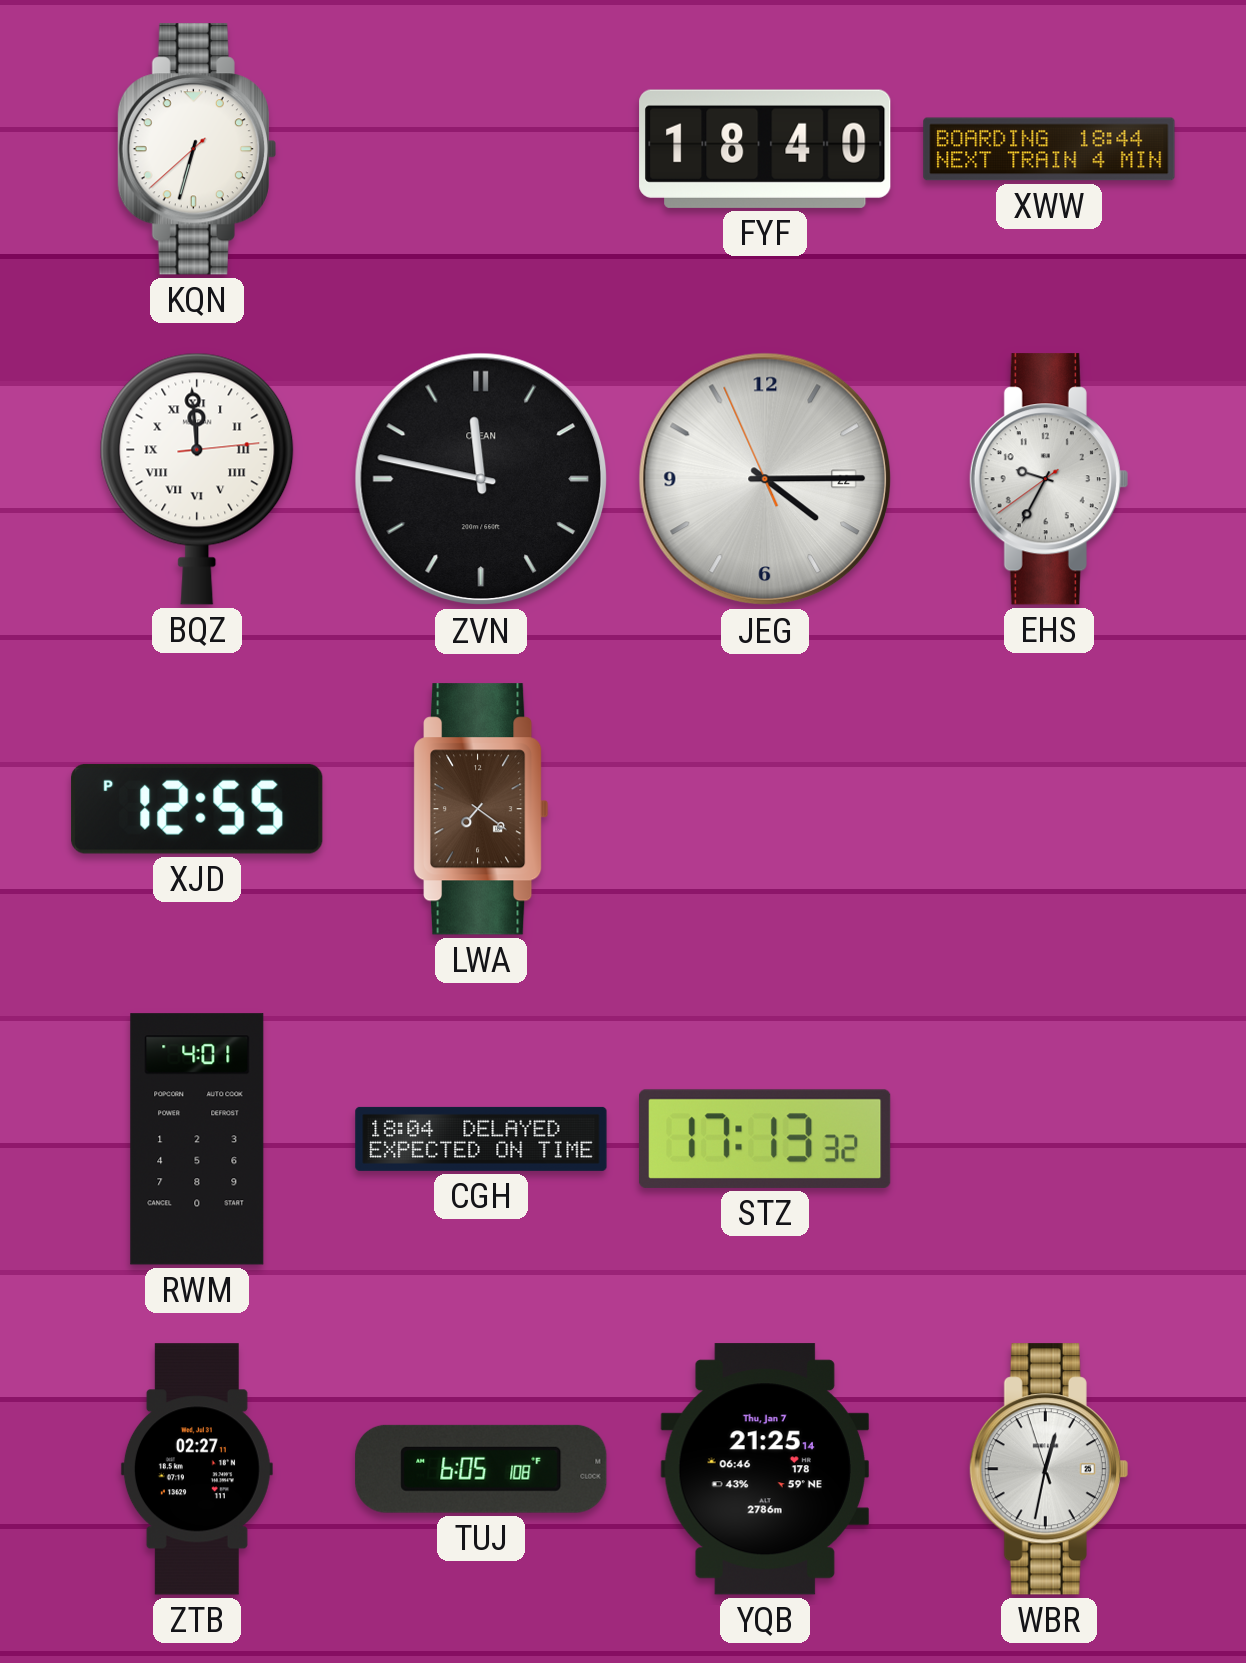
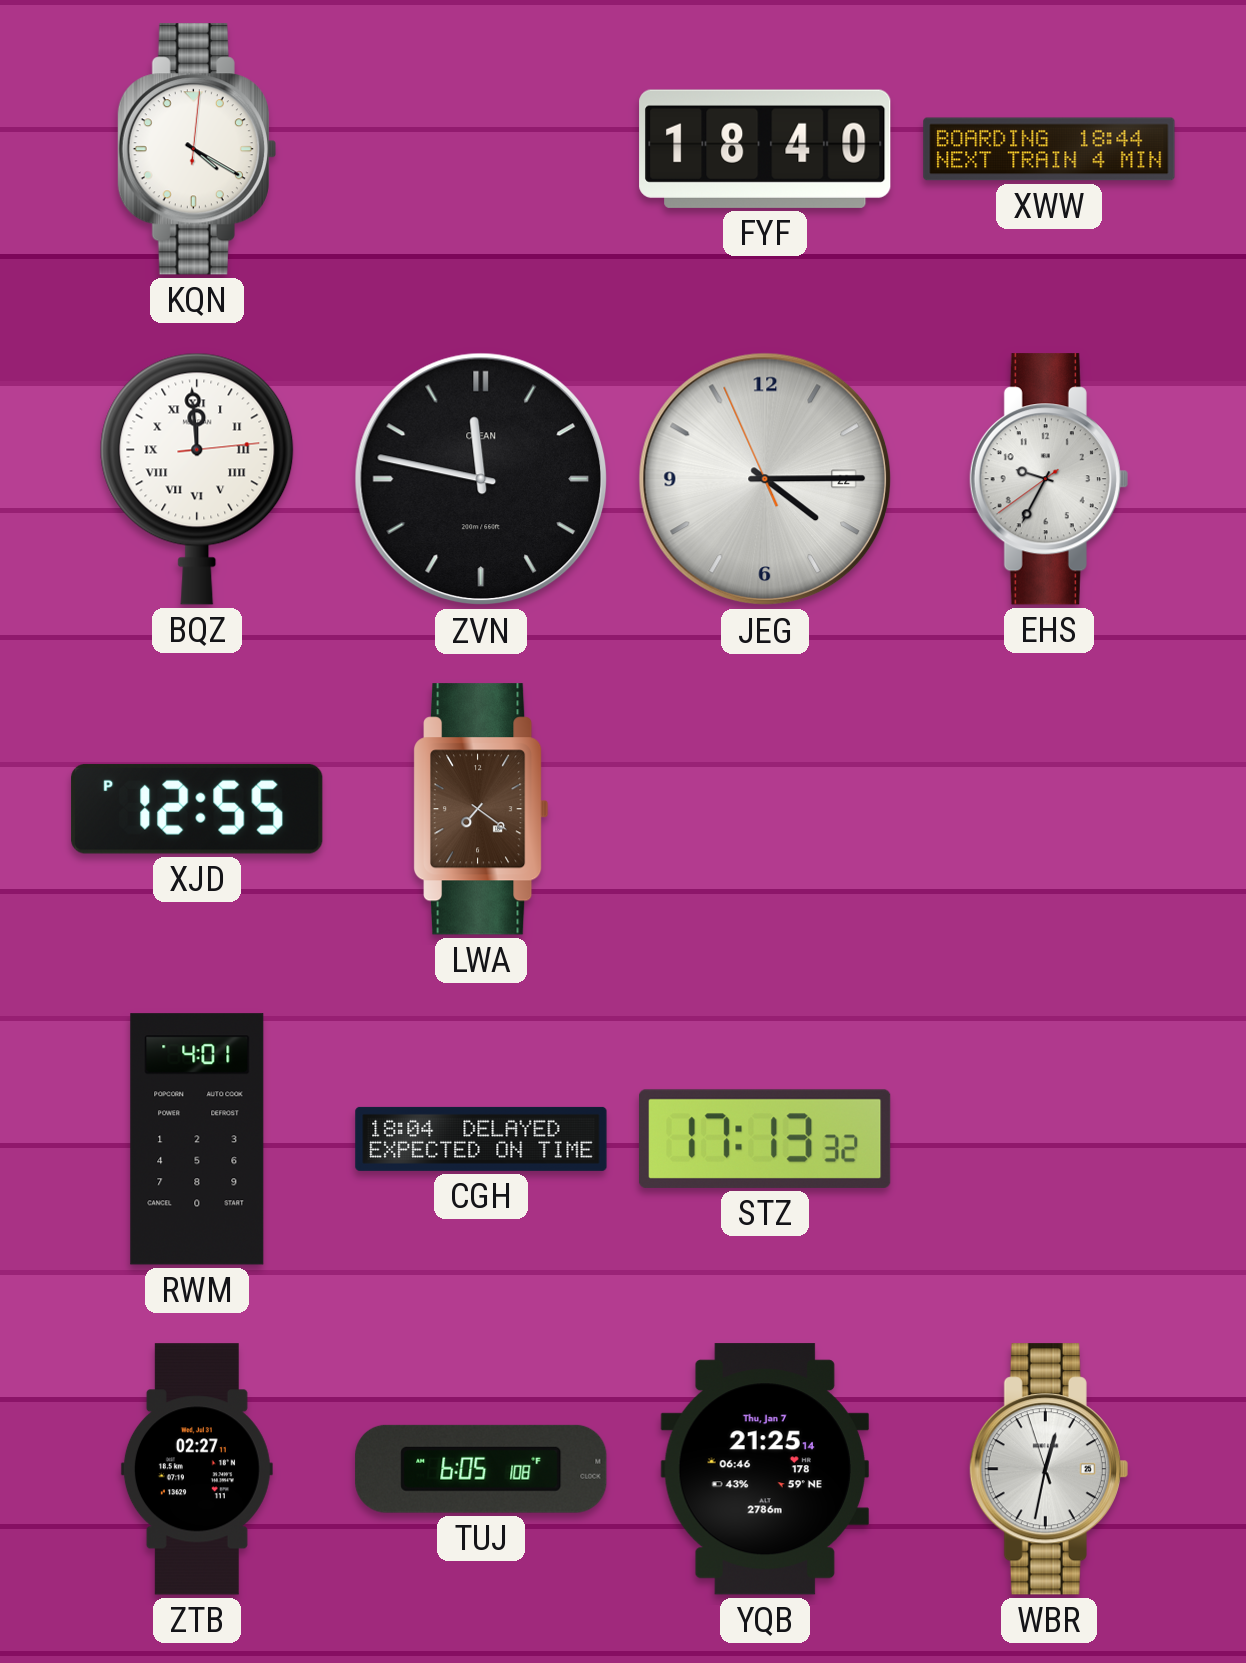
KQN: 6:32 -> 4:20
